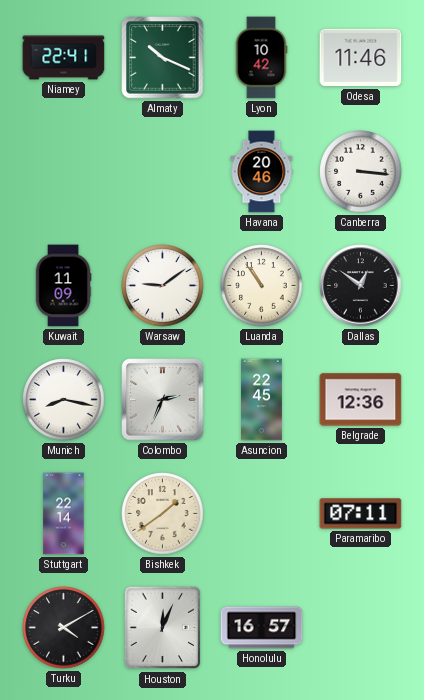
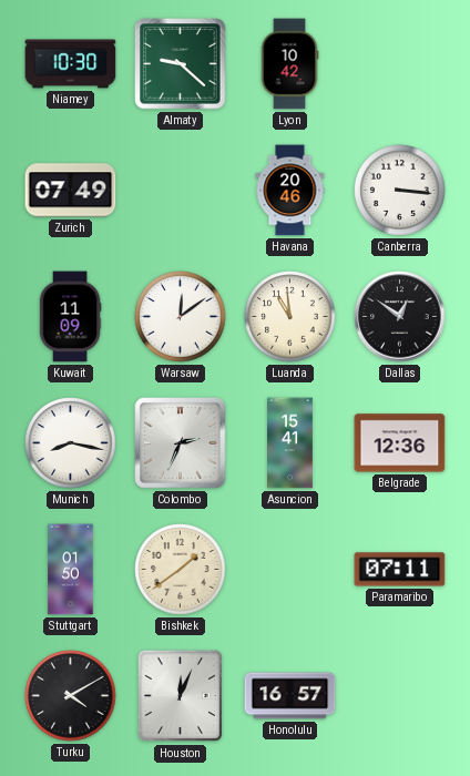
Niamey: 22:41 -> 10:30
Almaty: 10:19 -> 9:22
Odesa: 11:46 -> none
Zurich: none -> 07:49
Warsaw: 9:09 -> 12:09
Luanda: 10:54 -> 10:59
Asuncion: 22:45 -> 15:41
Stuttgart: 22:14 -> 01:50
